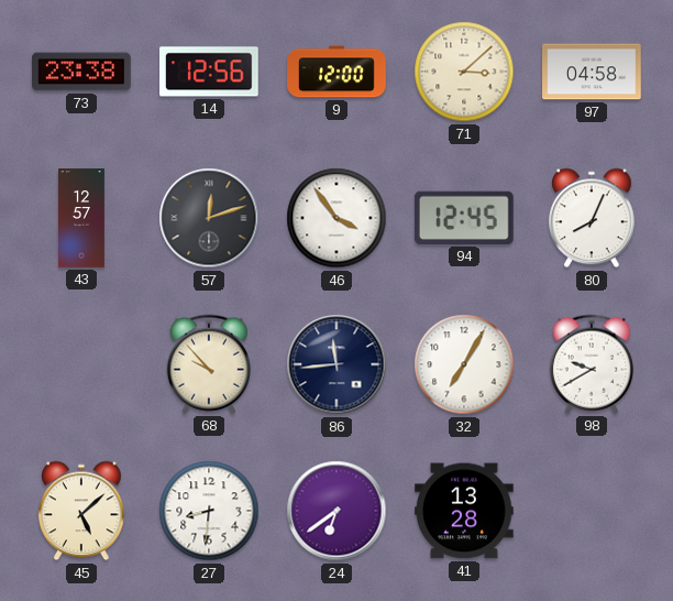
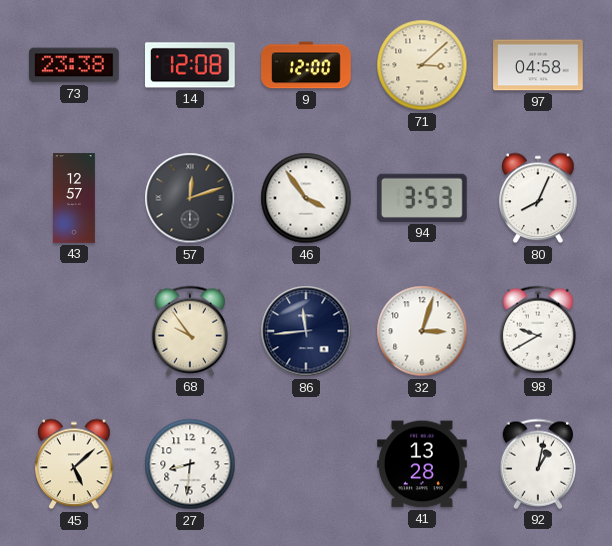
14: 12:56 -> 12:08
94: 12:45 -> 3:53
68: 9:53 -> 9:54
32: 7:05 -> 3:03
24: 6:39 -> none
92: none -> 1:02
